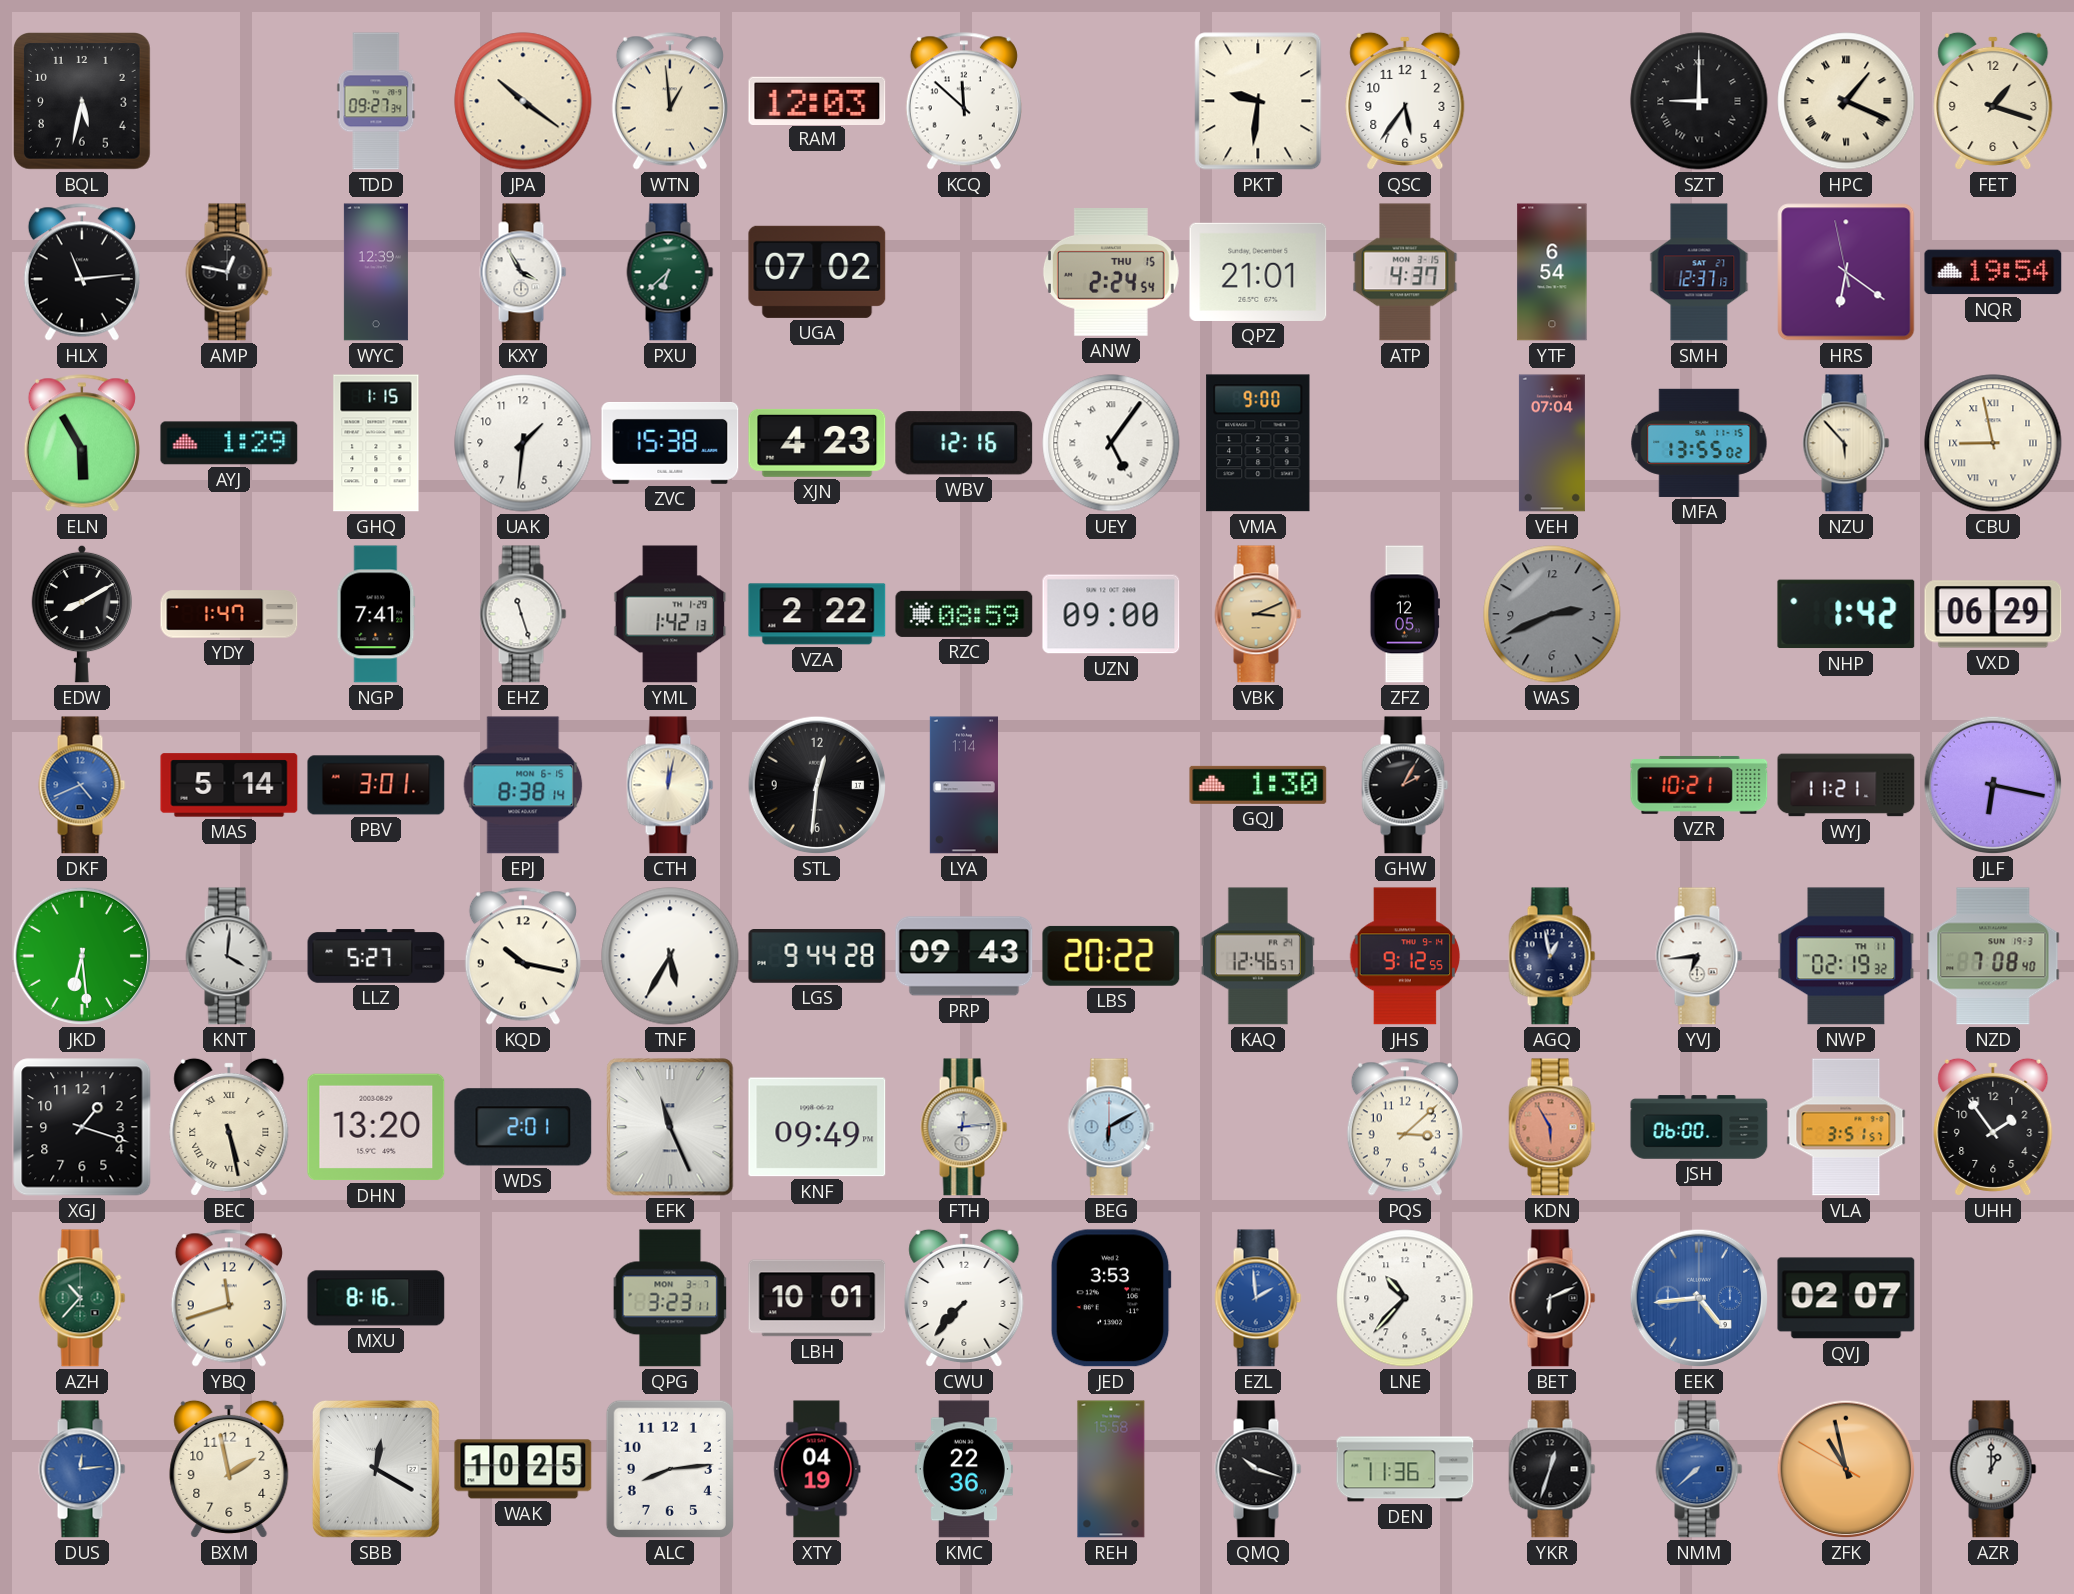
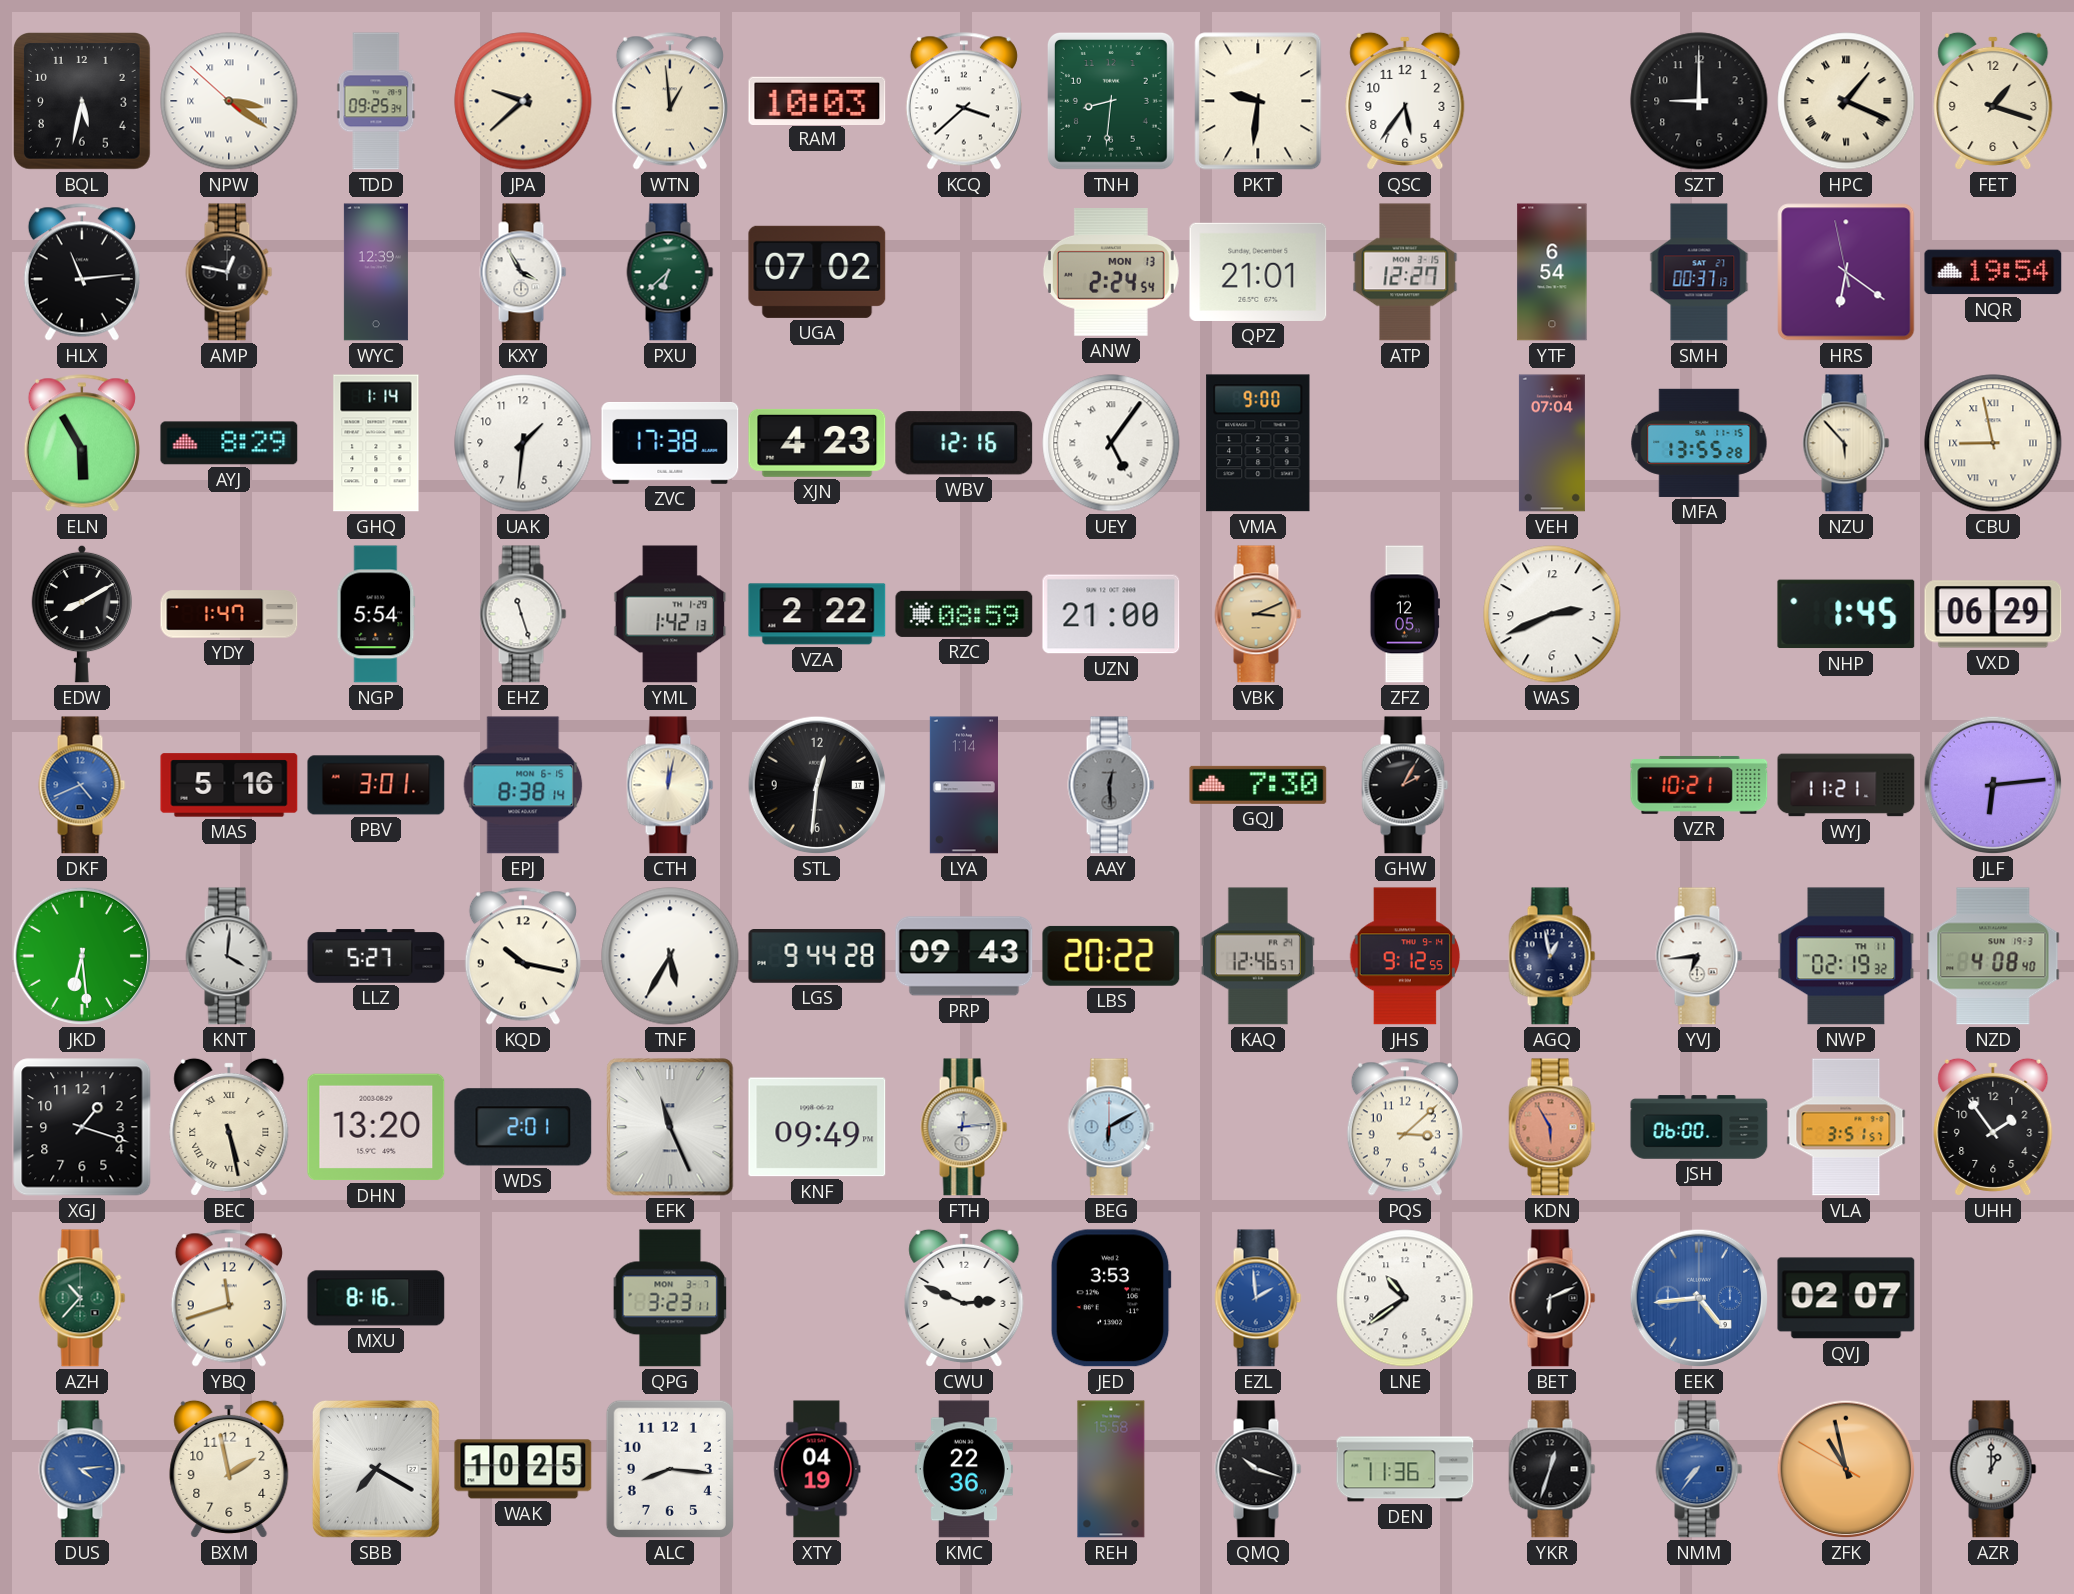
NPW: none -> 3:20
TDD: 09:27 -> 09:25
JPA: 10:21 -> 9:38
RAM: 12:03 -> 10:03
KCQ: 11:52 -> 3:38
TNH: none -> 8:31
SZT numerals: Roman -> Arabic
ANW date: THU 15 -> MON 13
ATP: 4:37 -> 12:27
SMH: 12:37 -> 00:37
AYJ: 1:29 -> 8:29
GHQ: 1:15 -> 1:14
ZVC: 15:38 -> 17:38
MFA: 13:55:02 -> 13:55:28
NGP: 7:41 -> 5:54
UZN: 09:00 -> 21:00
WAS dial: grey -> white
NHP: 1:42 -> 1:45
MAS: 5:14 -> 5:16
AAY: none -> 12:29
GQJ: 1:30 -> 7:30
JLF: 6:17 -> 6:14
NZD: 7:08 -> 4:08
LBH: 10:01 -> none
CWU: 7:37 -> 2:49
LNE: 10:37 -> 10:39
DUS: 12:14 -> 4:14
SBB: 12:20 -> 7:20
ALC: 8:14 -> 8:16
NMM: 7:38 -> 7:36
